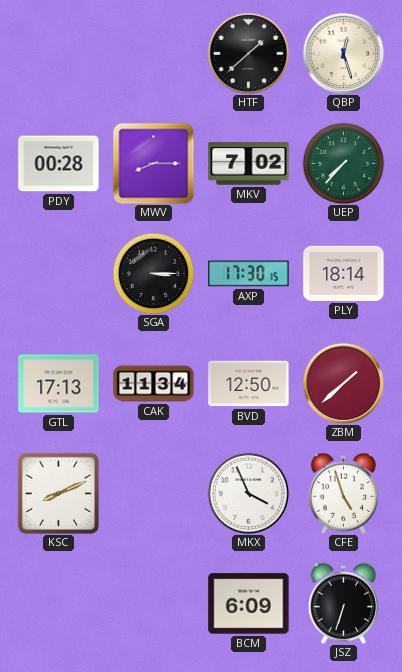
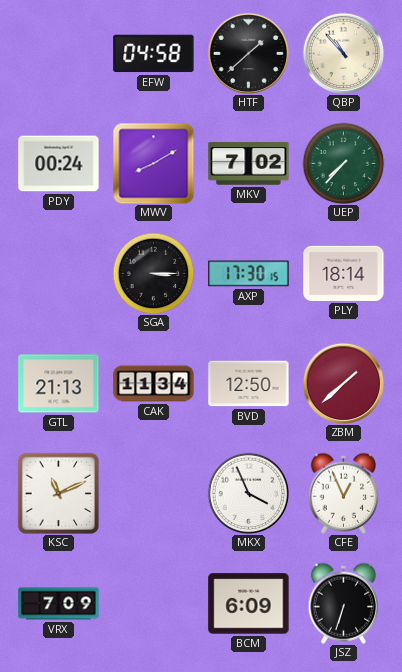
EFW: none -> 04:58
QBP: 12:27 -> 10:53
PDY: 00:28 -> 00:24
MWV: 8:15 -> 8:10
GTL: 17:13 -> 21:13
KSC: 8:11 -> 11:11
CFE: 4:57 -> 12:56
VRX: none -> 7:09
